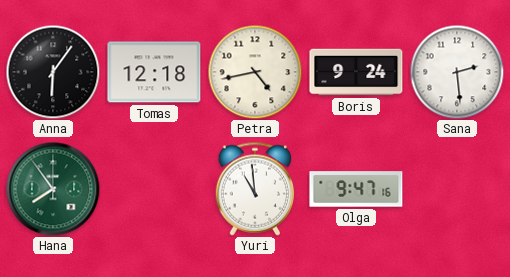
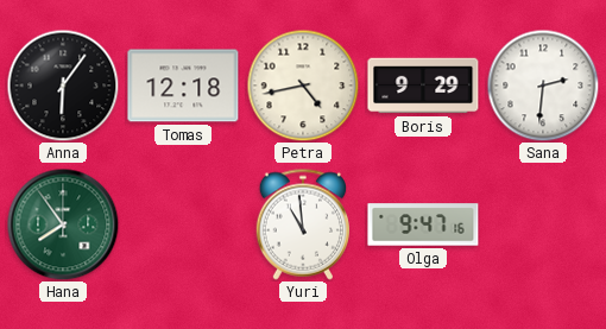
Boris: 9:24 -> 9:29
Sana: 2:29 -> 2:31
